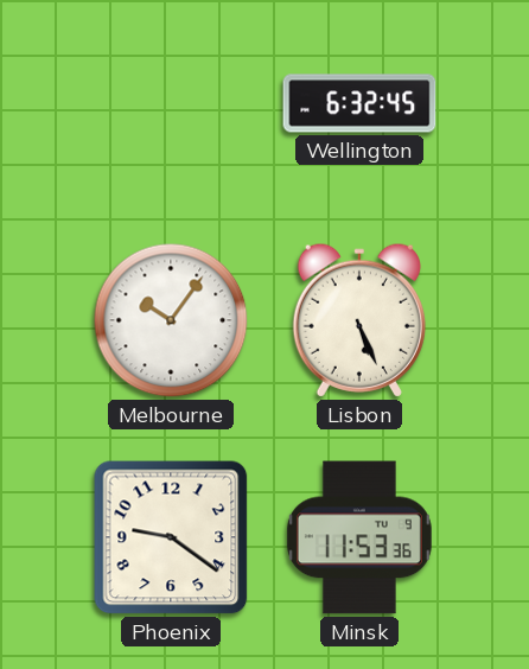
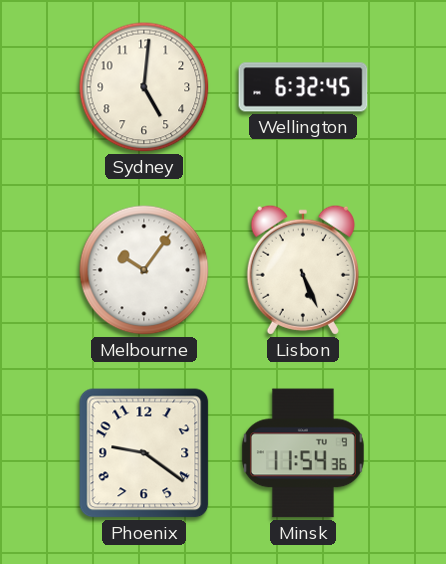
Sydney: none -> 5:01
Minsk: 11:53 -> 11:54
